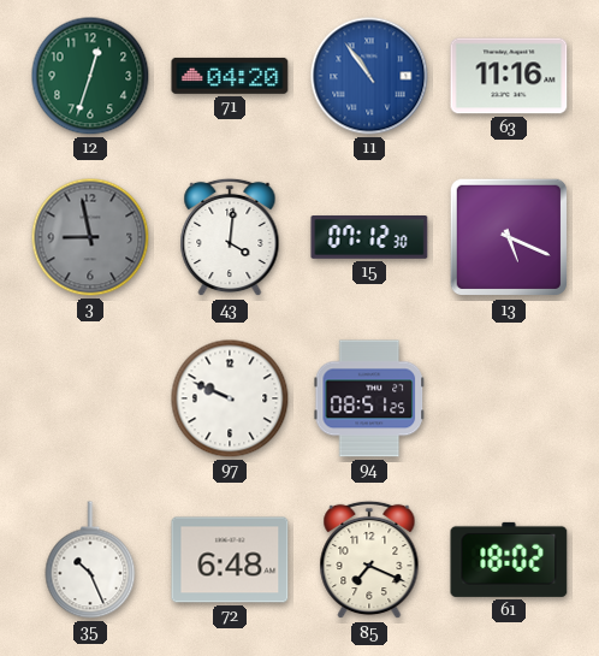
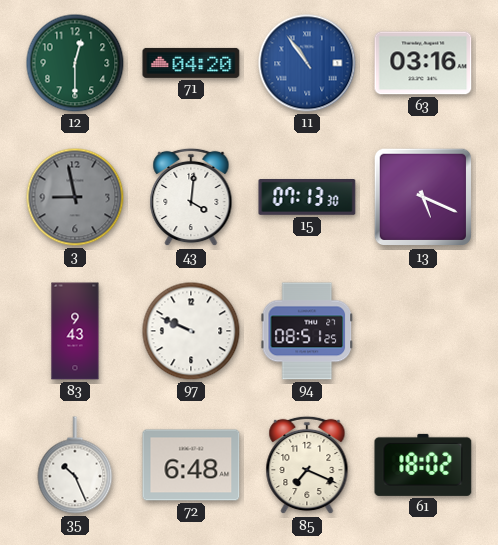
12: 12:33 -> 12:30
63: 11:16 -> 03:16
15: 07:12 -> 07:13
83: none -> 9:43
